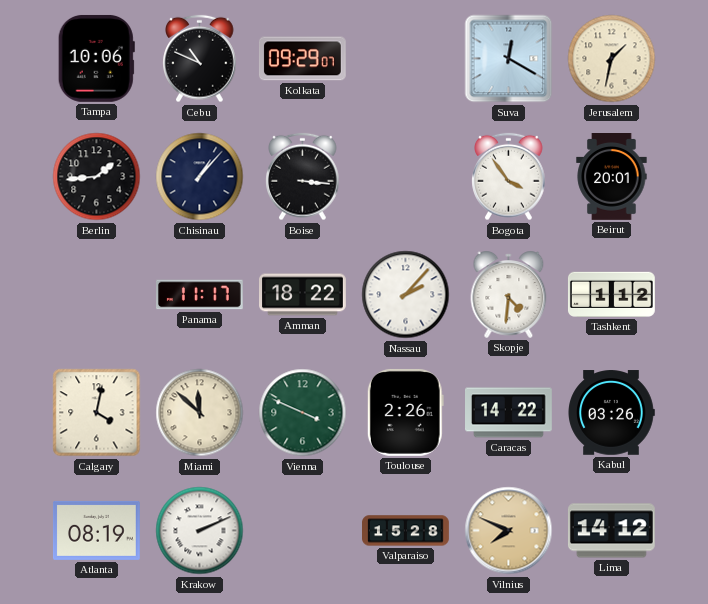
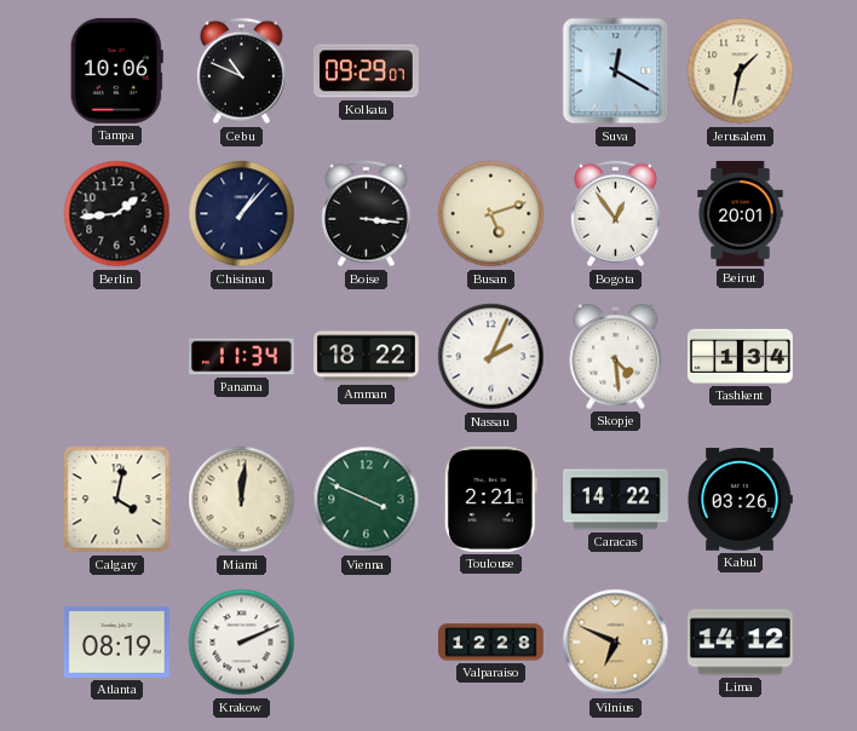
Busan: none -> 5:12
Bogota: 3:54 -> 12:54
Panama: 11:17 -> 11:34
Nassau: 2:07 -> 2:04
Skopje: 4:31 -> 4:29
Tashkent: 1:12 -> 1:34
Miami: 11:52 -> 12:01
Toulouse: 2:26 -> 2:21
Valparaiso: 15:28 -> 12:28
Vilnius: 7:49 -> 6:49
